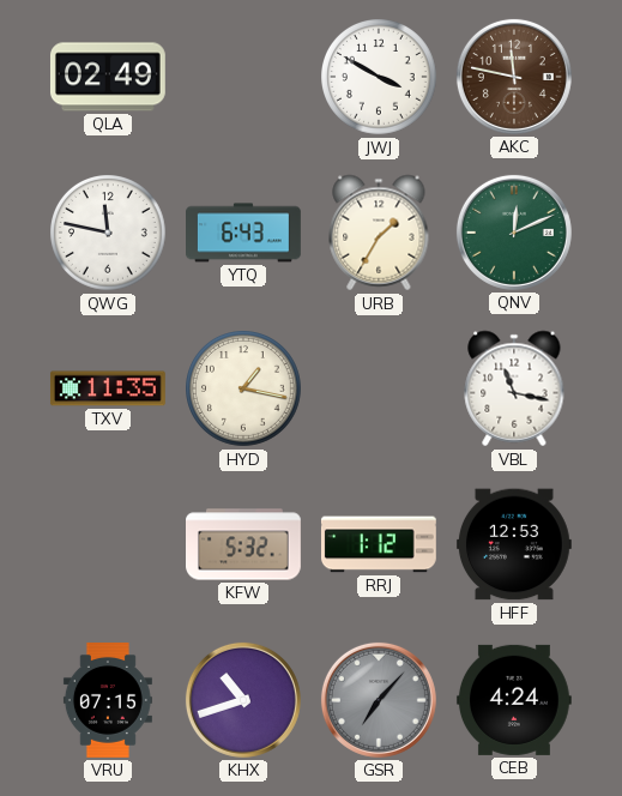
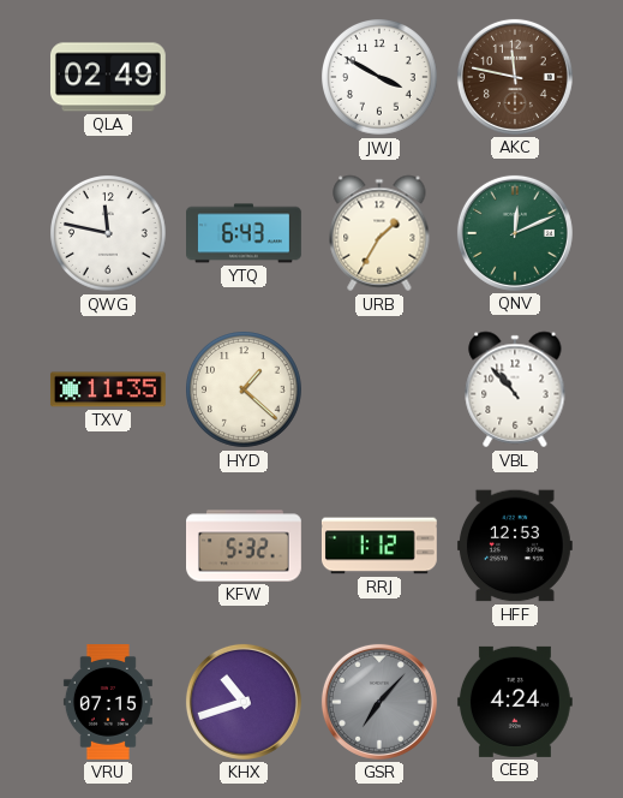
HYD: 1:17 -> 1:22
VBL: 11:17 -> 10:53
